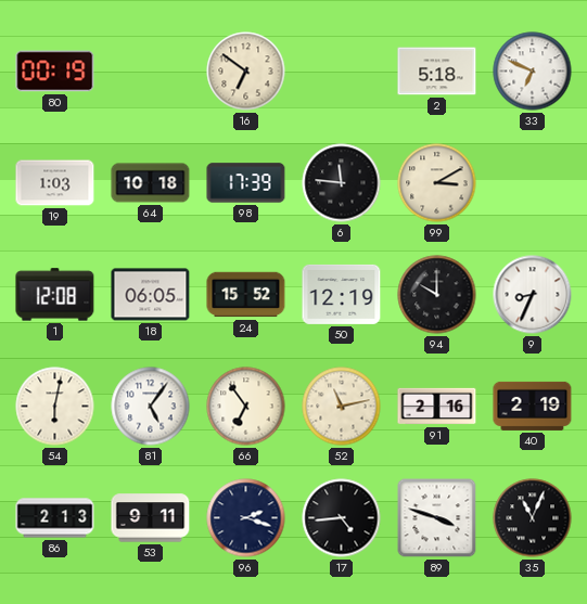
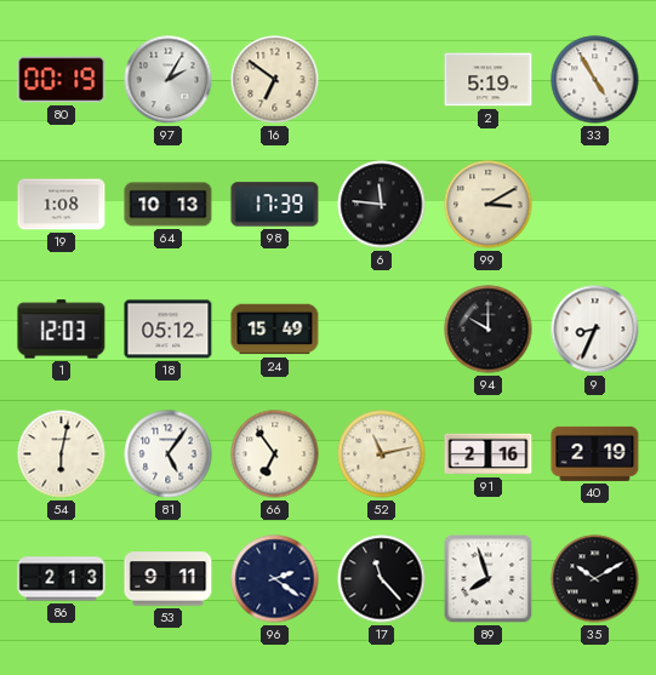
97: none -> 2:05
2: 5:18 -> 5:19
33: 6:49 -> 4:55
19: 1:03 -> 1:08
64: 10:18 -> 10:13
1: 12:08 -> 12:03
18: 06:05 -> 05:12
24: 15:52 -> 15:49
50: 12:19 -> none
96: 2:18 -> 2:21
17: 4:44 -> 11:23
89: 3:48 -> 7:57
35: 11:04 -> 10:10
